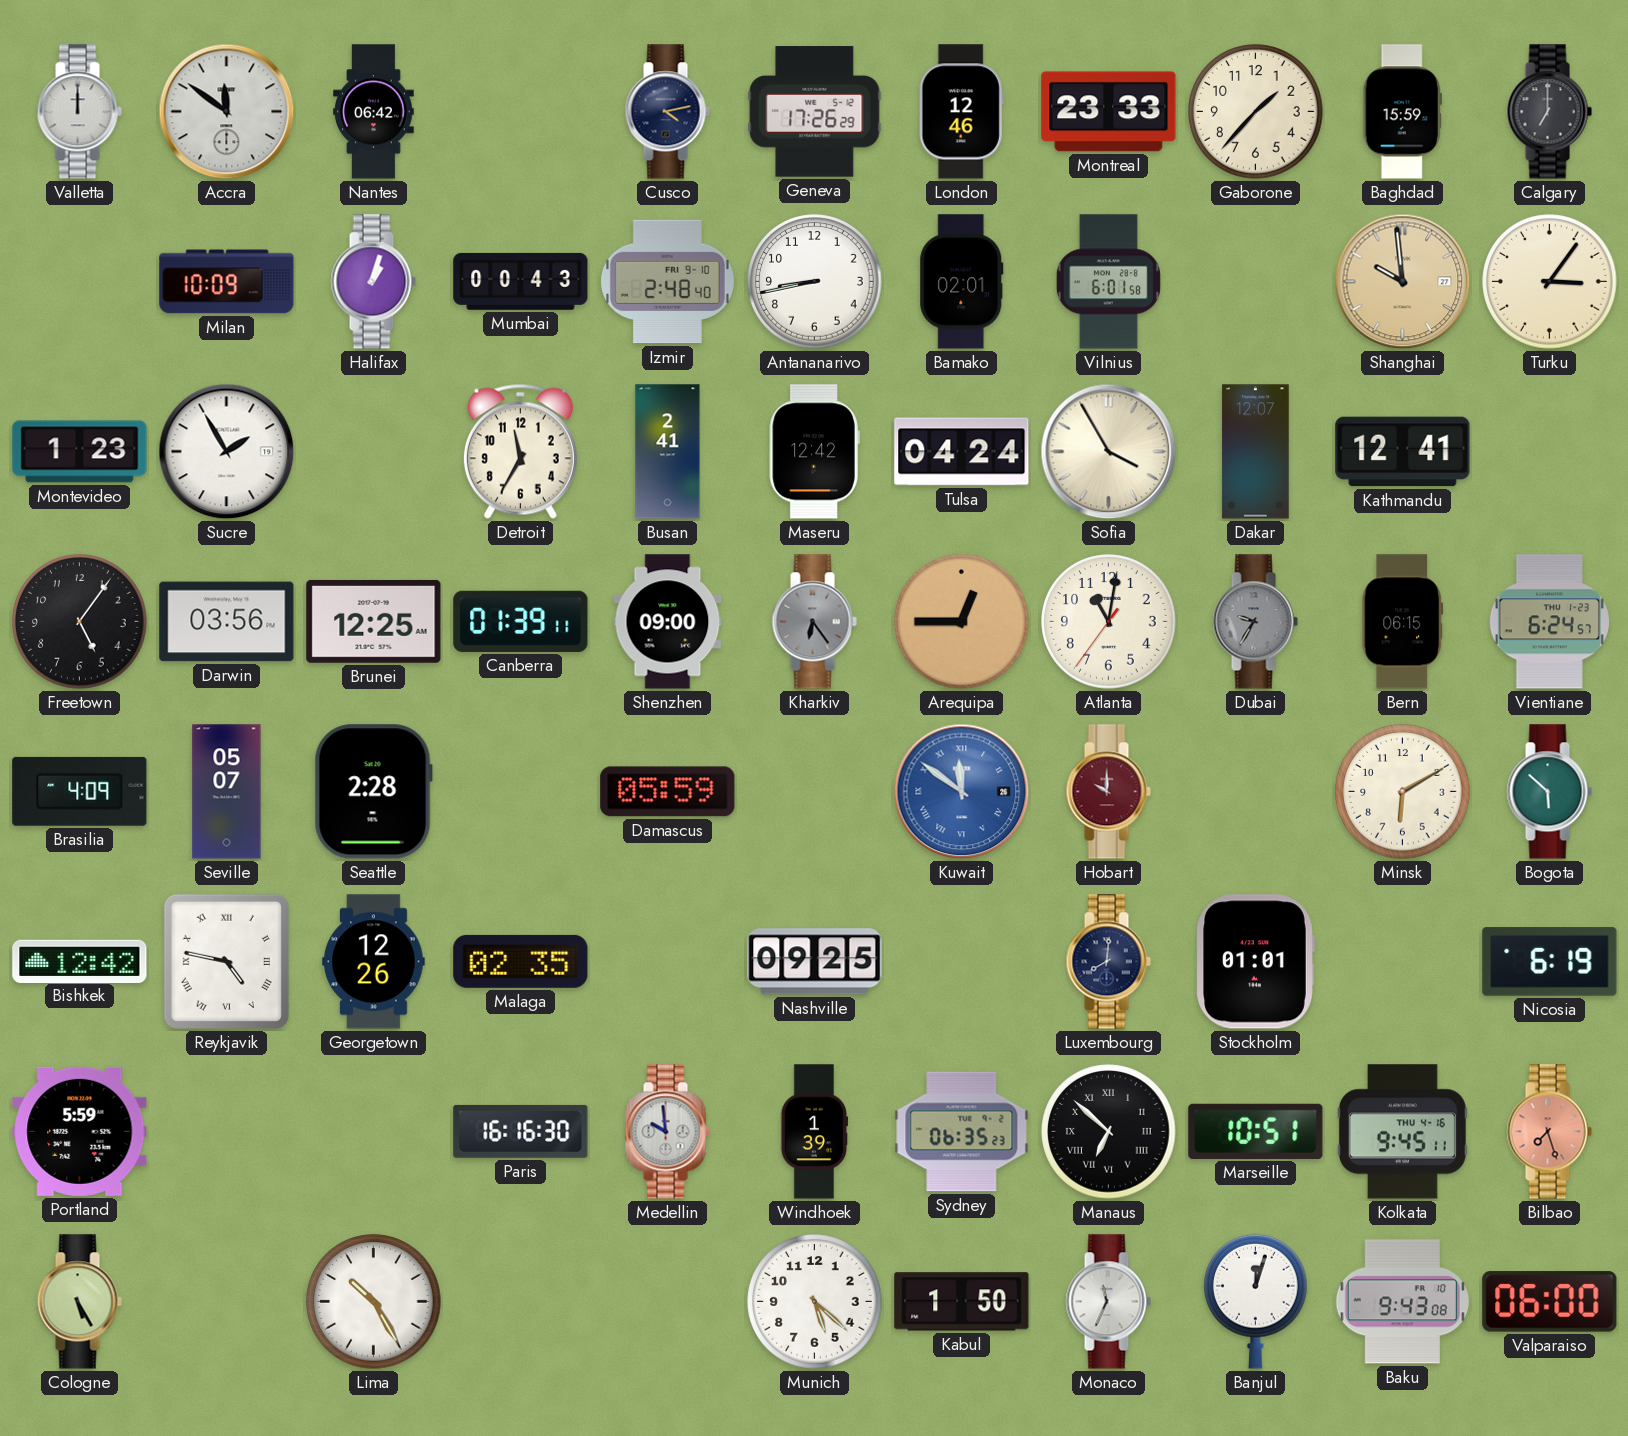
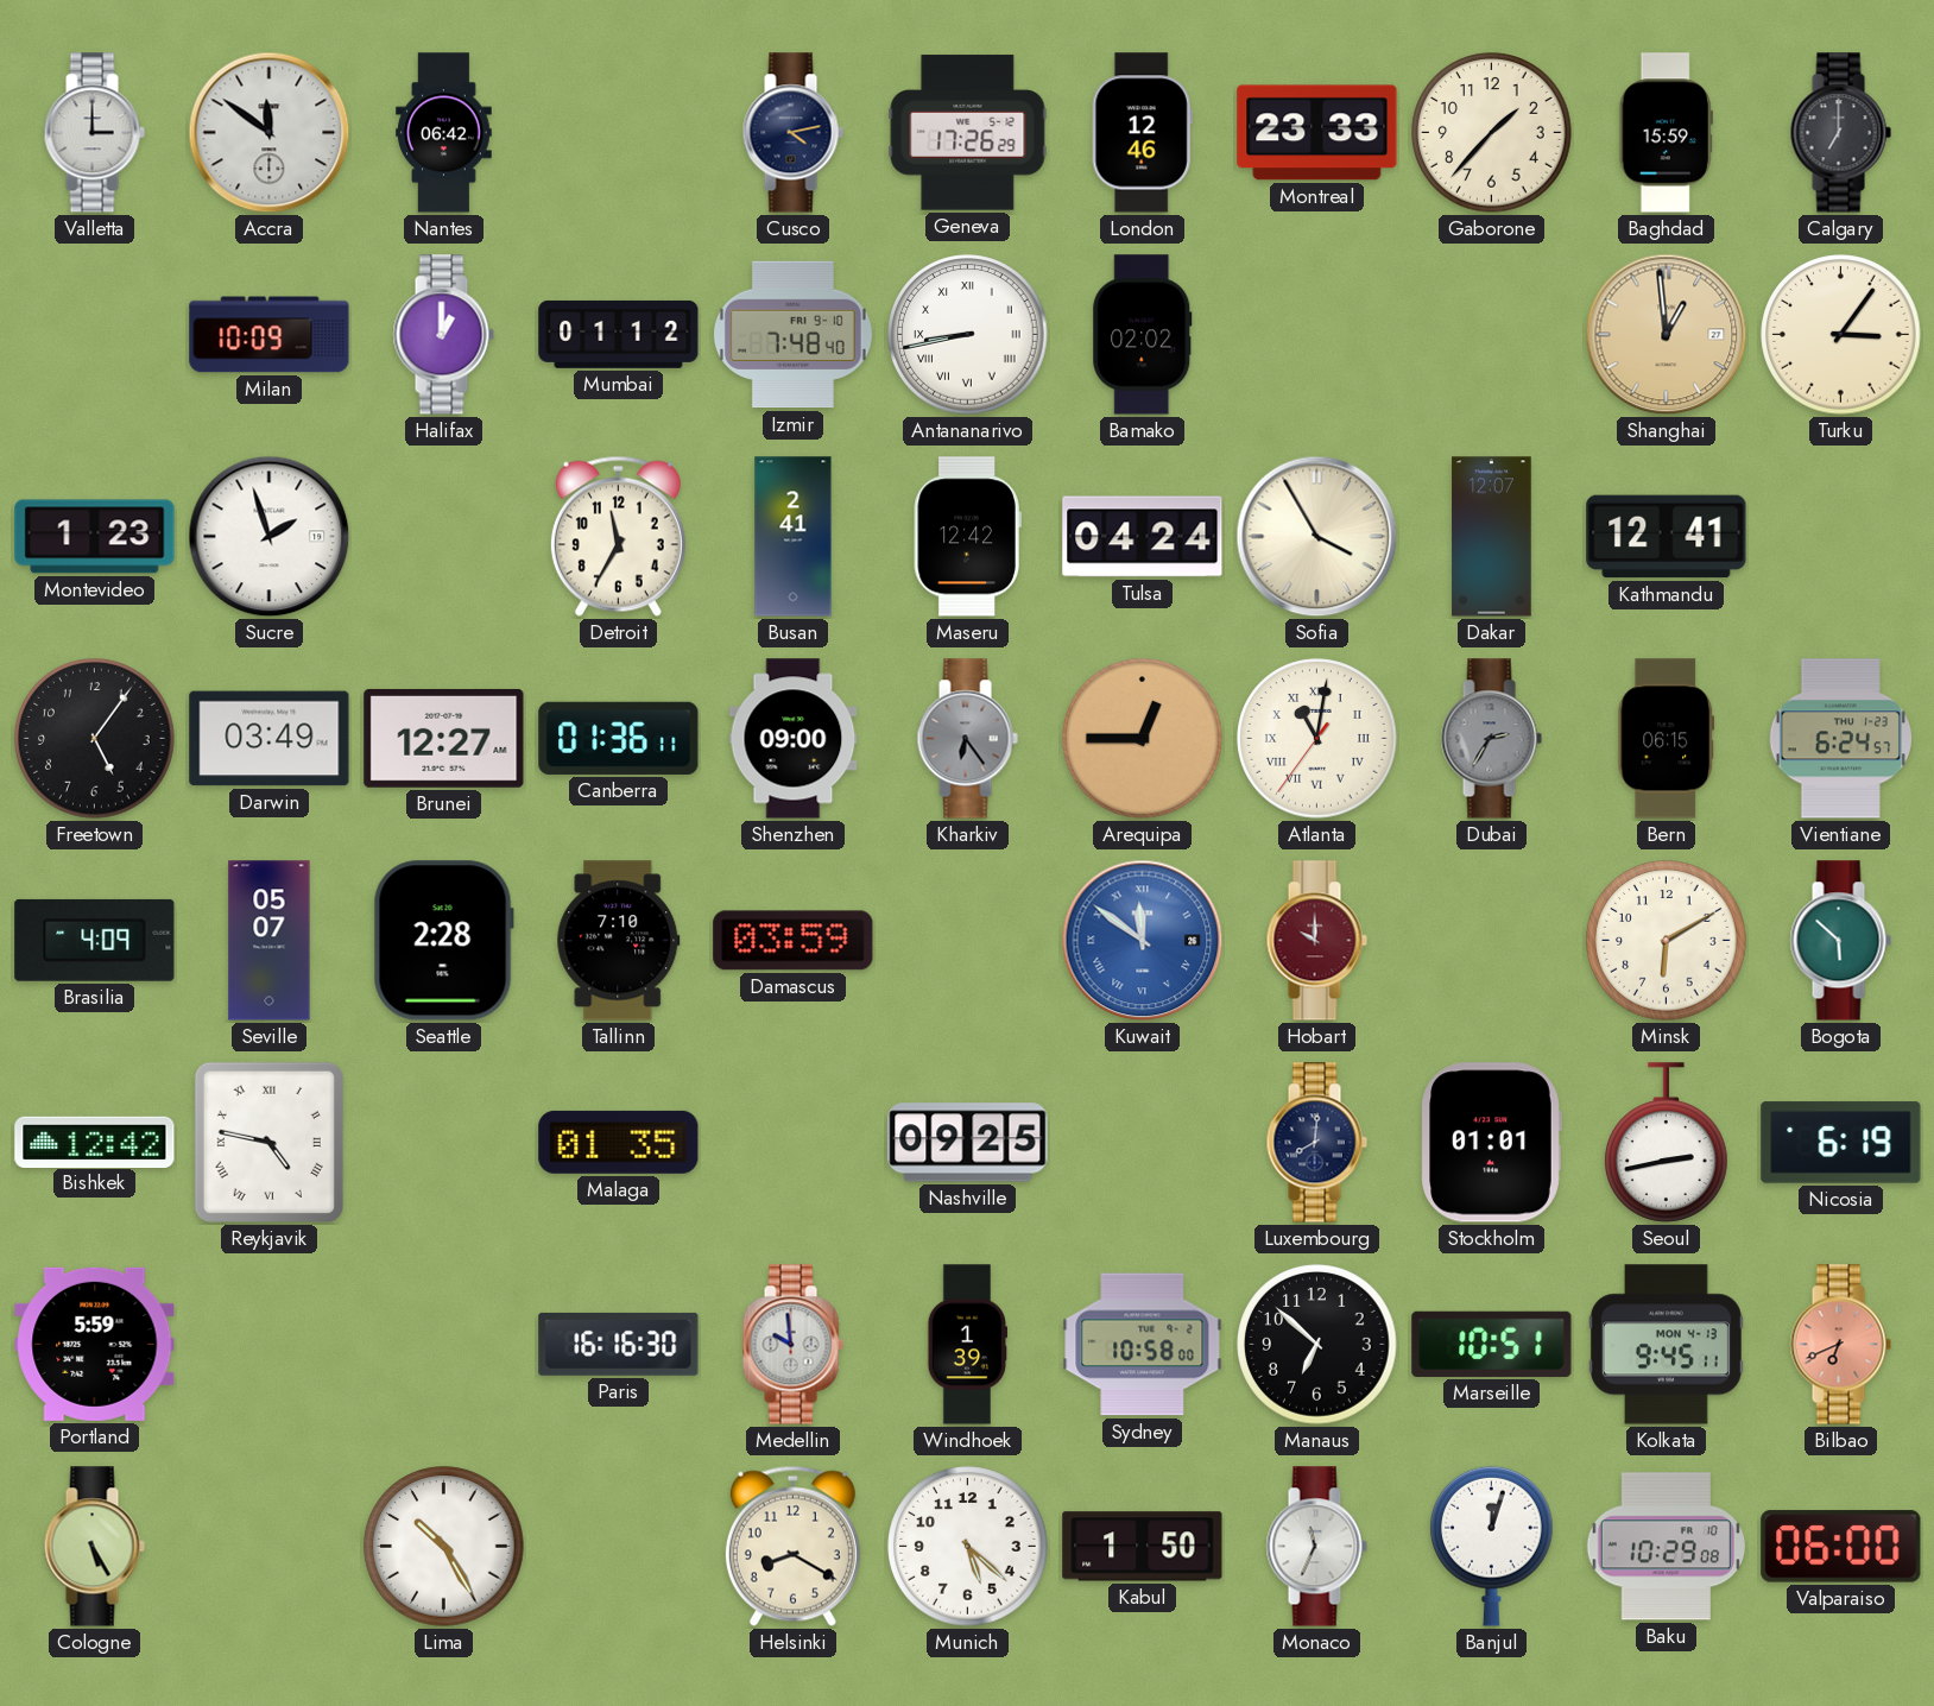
Valletta: 12:00 -> 3:00
Halifax: 1:03 -> 1:00
Mumbai: 00:43 -> 01:12
Izmir: 2:48 -> 7:48
Antananarivo numerals: Arabic -> Roman
Bamako: 02:01 -> 02:02
Vilnius: 6:01 -> none
Shanghai: 9:59 -> 12:59
Sucre: 1:55 -> 1:57
Darwin: 03:56 -> 03:49
Brunei: 12:25 -> 12:27
Canberra: 01:39 -> 01:36
Atlanta numerals: Arabic -> Roman
Dubai: 9:35 -> 2:35
Tallinn: none -> 7:10
Damascus: 05:59 -> 03:59
Georgetown: 12:26 -> none
Malaga: 02:35 -> 01:35
Seoul: none -> 2:43
Sydney: 06:35 -> 10:58
Manaus numerals: Roman -> Arabic
Kolkata date: THU 4-16 -> MON 4-13
Bilbao: 7:27 -> 6:41
Helsinki: none -> 8:20
Baku: 9:43 -> 10:29
